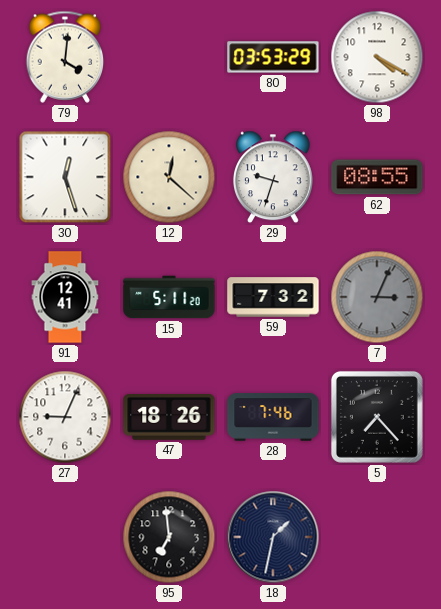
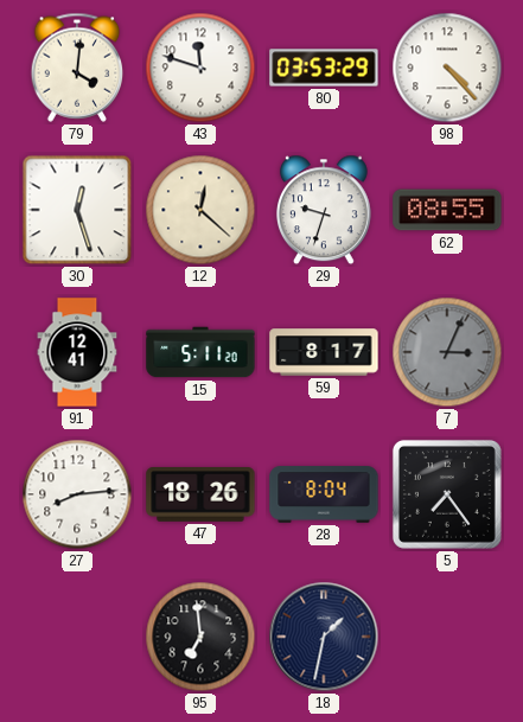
43: none -> 11:48
98: 4:20 -> 4:23
59: 7:32 -> 8:17
27: 9:04 -> 8:14
28: 7:46 -> 8:04
5: 7:23 -> 7:24
